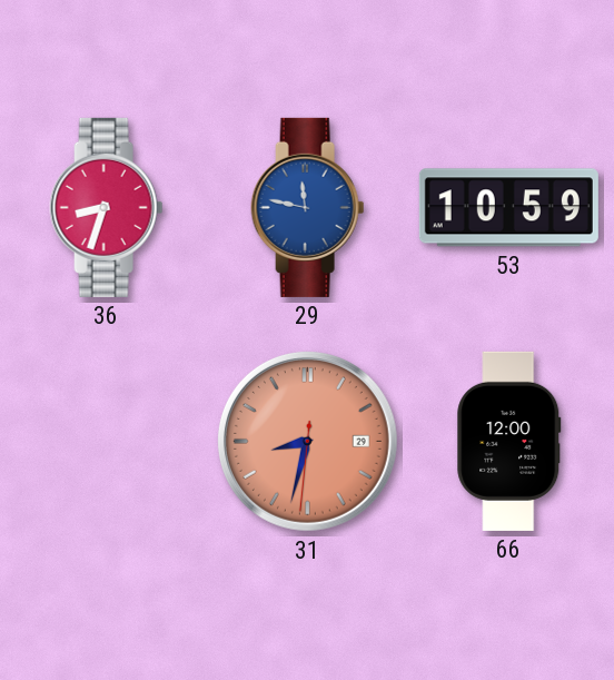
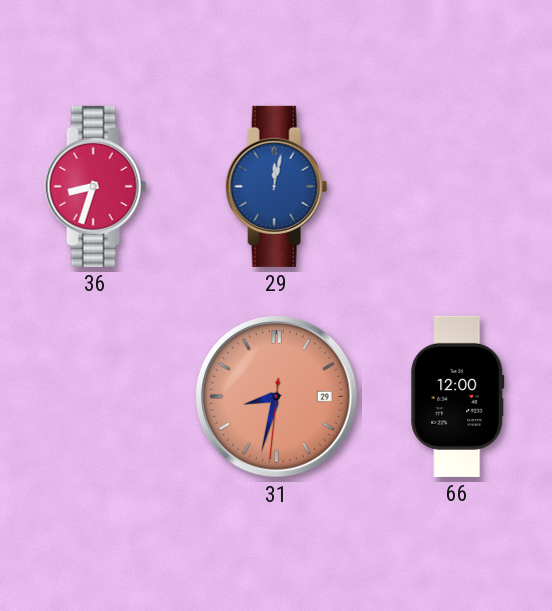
29: 11:47 -> 12:02
53: 10:59 -> none
